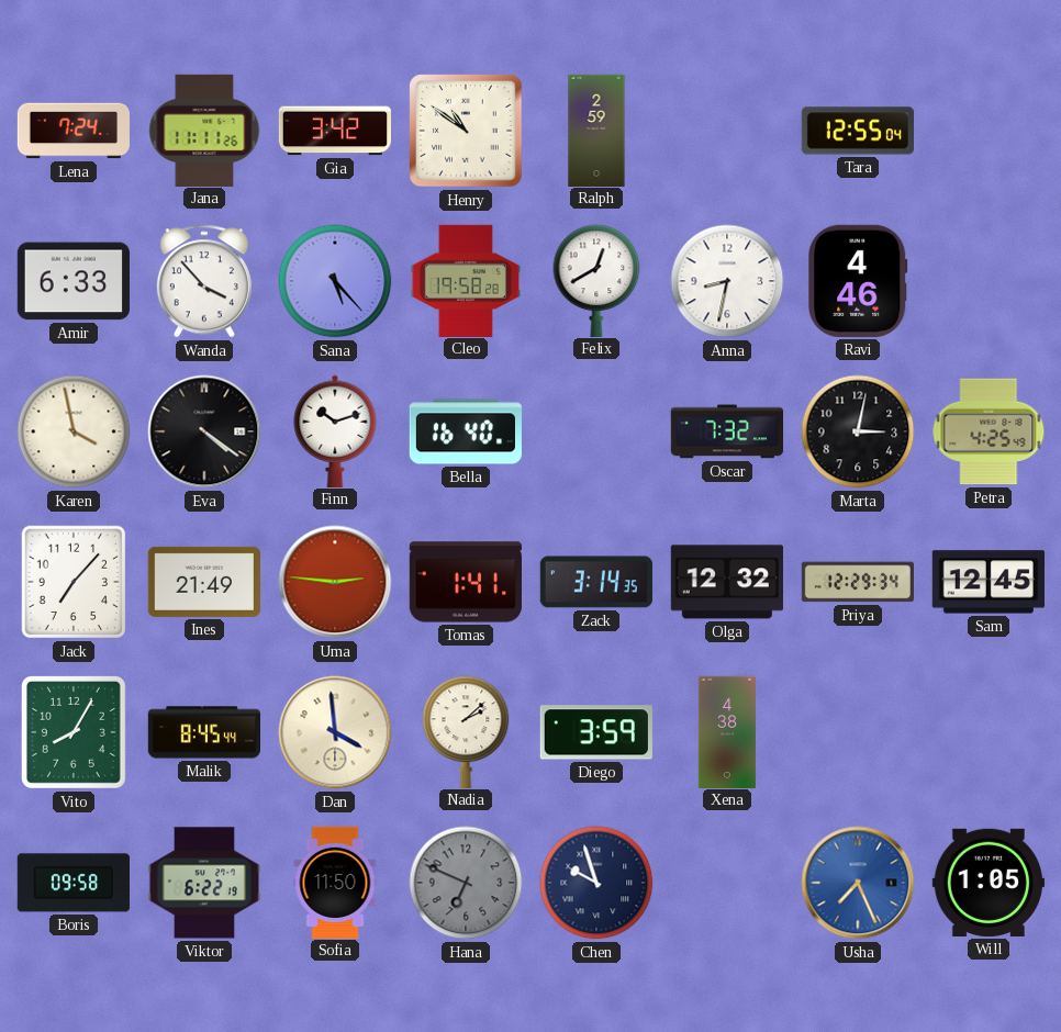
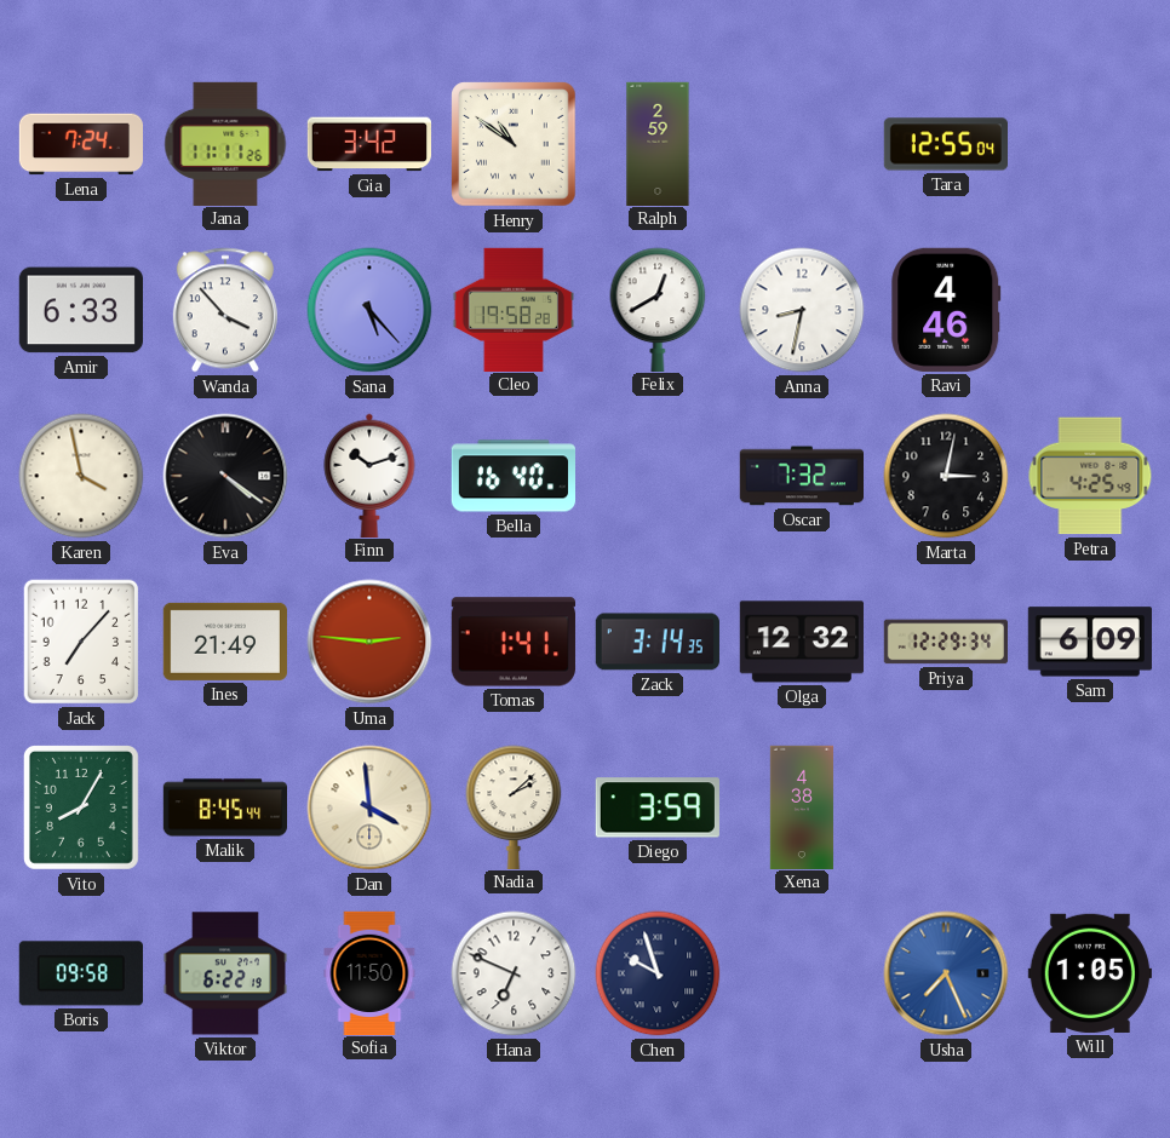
Sam: 12:45 -> 6:09
Hana dial: grey -> white
